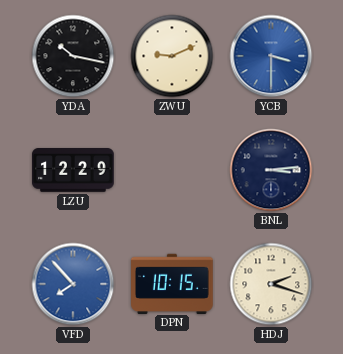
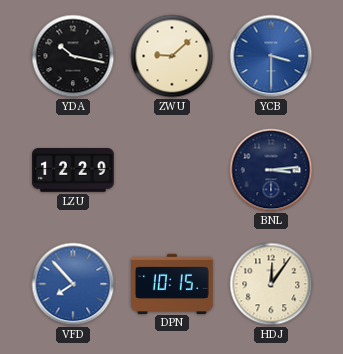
ZWU: 9:11 -> 9:08
HDJ: 2:18 -> 12:06
